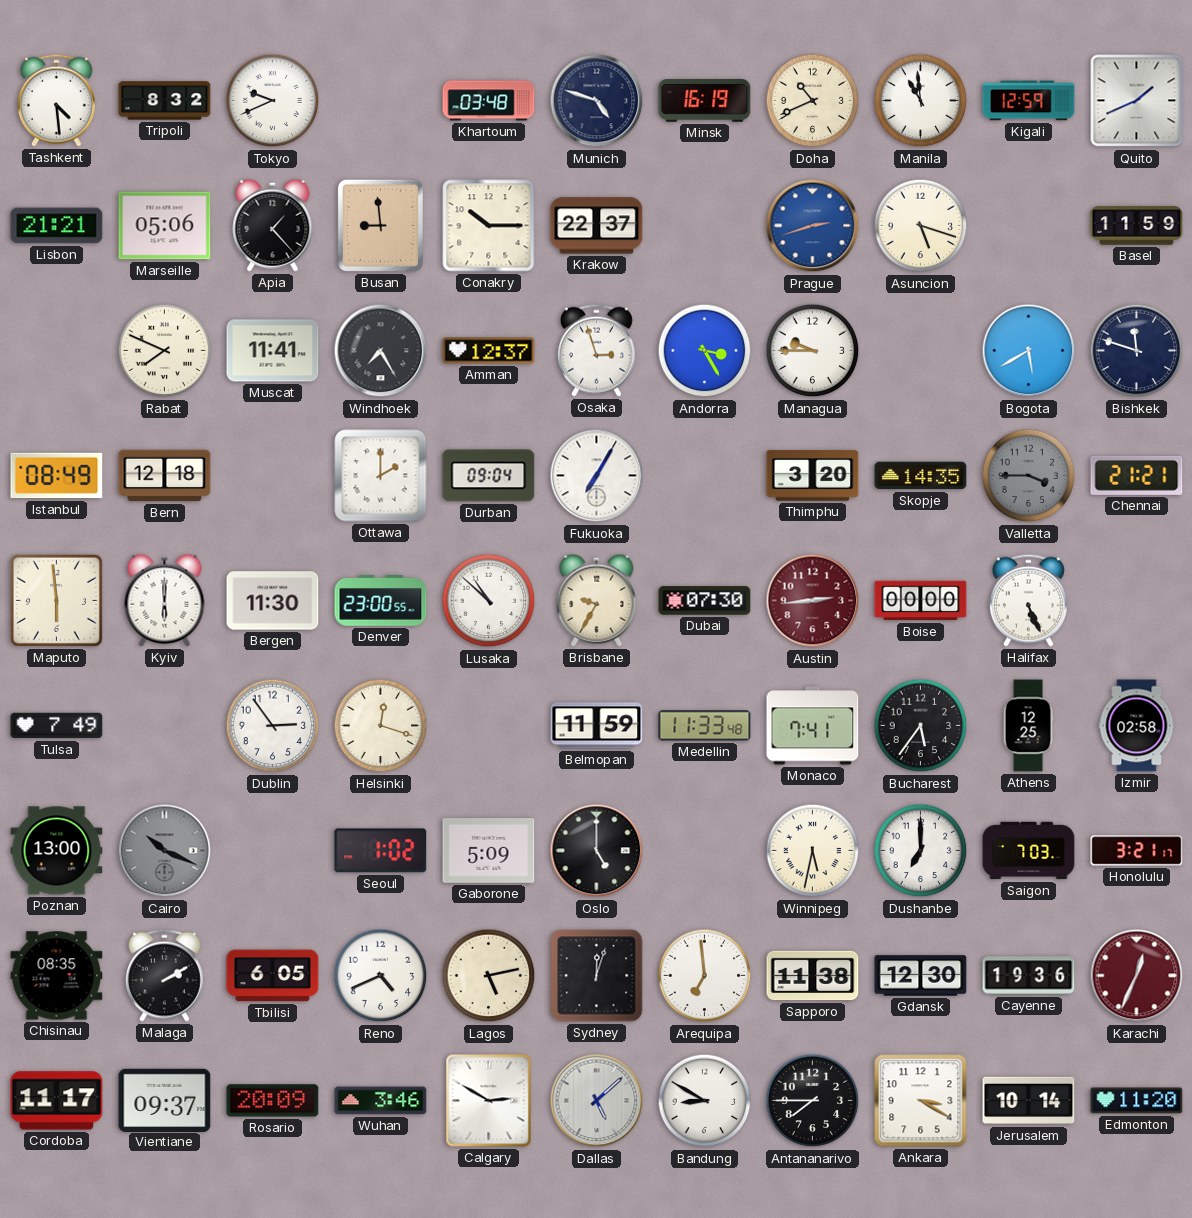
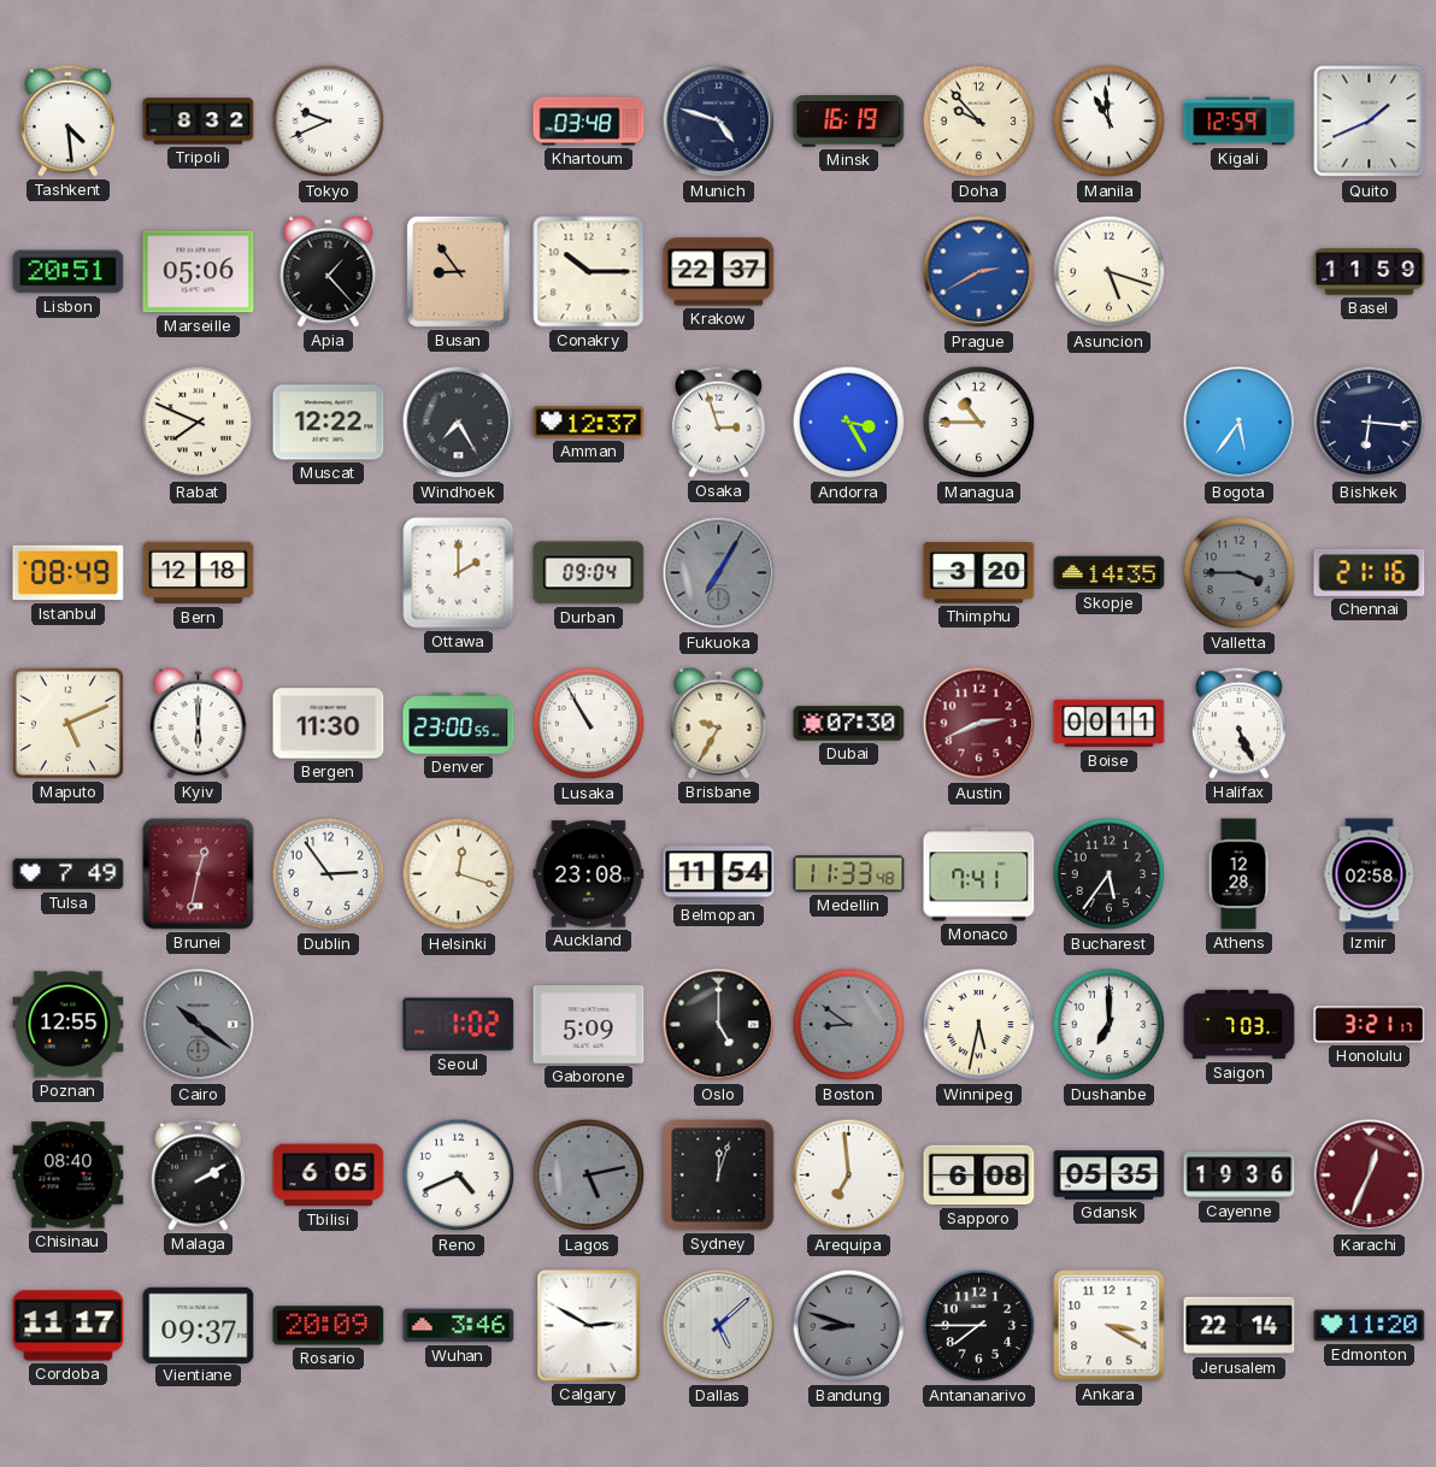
Doha: 10:41 -> 9:53
Lisbon: 21:21 -> 20:51
Busan: 8:59 -> 8:54
Prague: 2:42 -> 2:40
Muscat: 11:41 -> 12:22
Managua: 9:45 -> 10:45
Bogota: 5:40 -> 5:36
Bishkek: 11:48 -> 6:16
Fukuoka dial: white -> grey
Chennai: 21:21 -> 21:16
Maputo: 5:59 -> 5:11
Lusaka: 10:52 -> 10:55
Austin: 2:44 -> 2:41
Boise: 00:00 -> 00:11
Brunei: none -> 12:32
Auckland: none -> 23:08
Belmopan: 11:59 -> 11:54
Athens: 12:25 -> 12:28
Poznan: 13:00 -> 12:55
Cairo: 10:19 -> 10:21
Boston: none -> 8:51
Chisinau: 08:35 -> 08:40
Lagos dial: cream -> grey
Sapporo: 11:38 -> 6:08
Gdansk: 12:30 -> 05:35
Bandung: 8:50 -> 8:48
Bandung dial: white -> grey
Jerusalem: 10:14 -> 22:14
